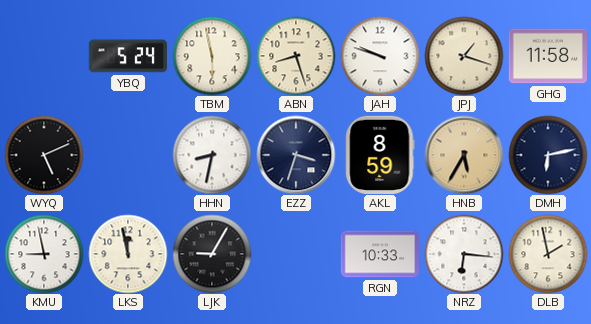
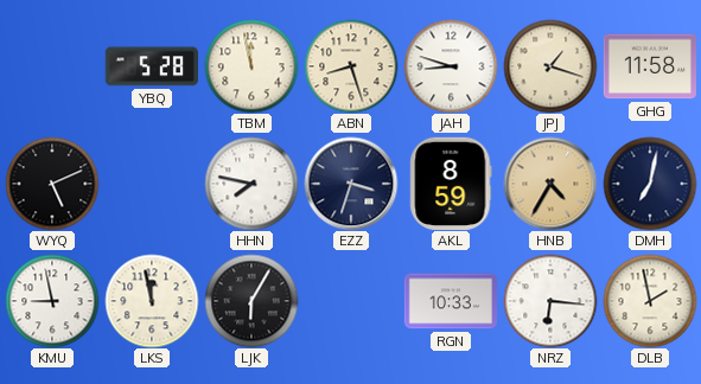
YBQ: 5:24 -> 5:28
TBM: 5:58 -> 11:58
JAH: 9:48 -> 8:48
HHN: 8:32 -> 7:47
HNB: 5:35 -> 4:35
DMH: 6:13 -> 7:02
LJK: 9:05 -> 6:05
